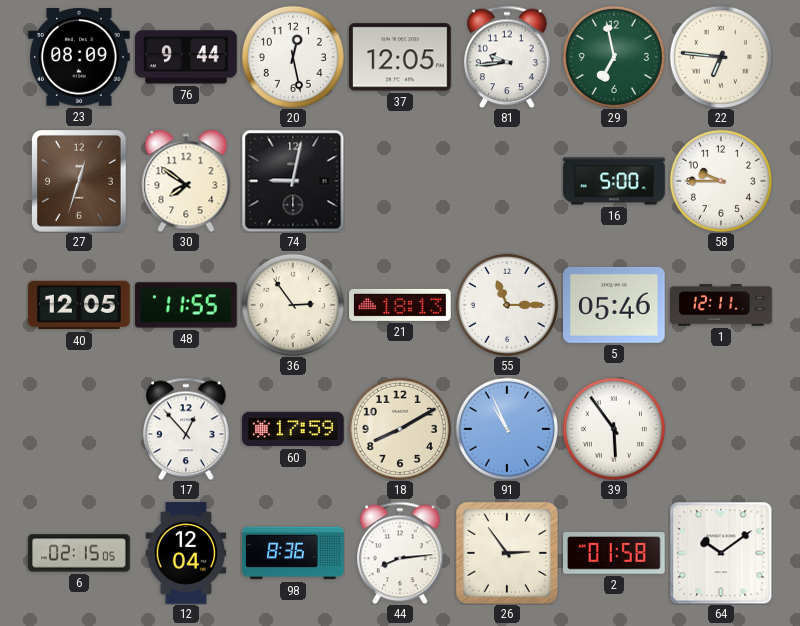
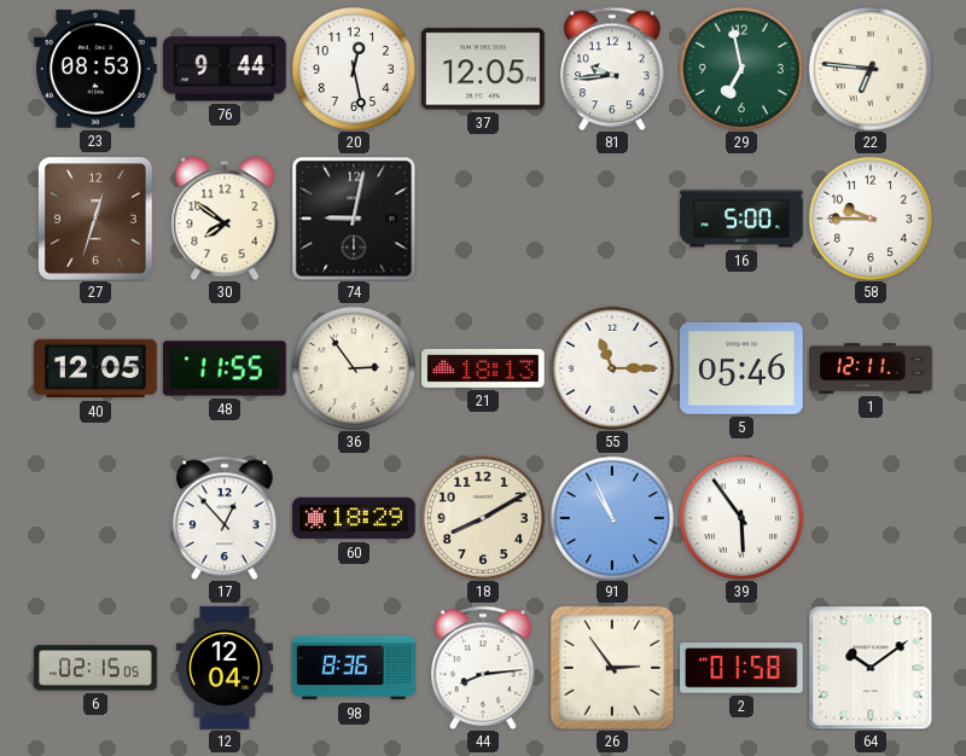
23: 08:09 -> 08:53
60: 17:59 -> 18:29
